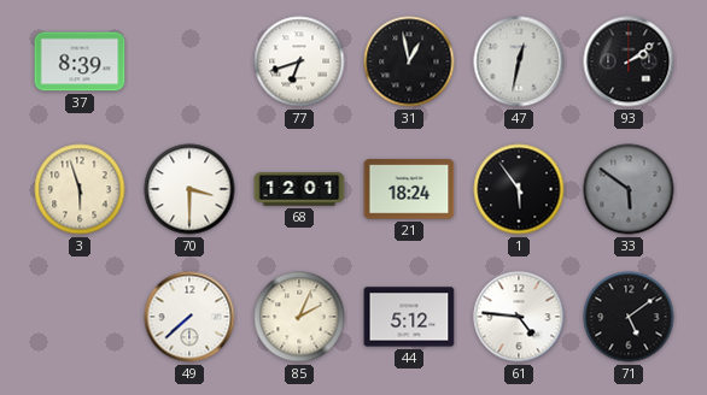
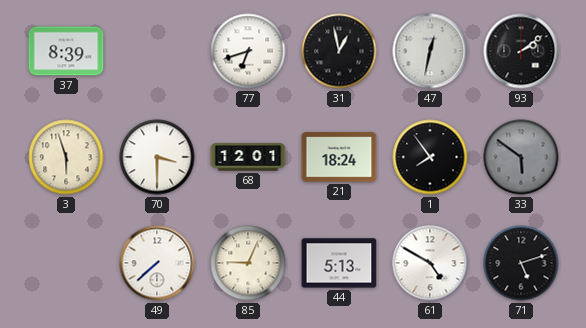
1: 5:54 -> 7:54
85: 2:04 -> 9:04
44: 5:12 -> 5:13
61: 4:46 -> 4:50
71: 5:09 -> 5:12
